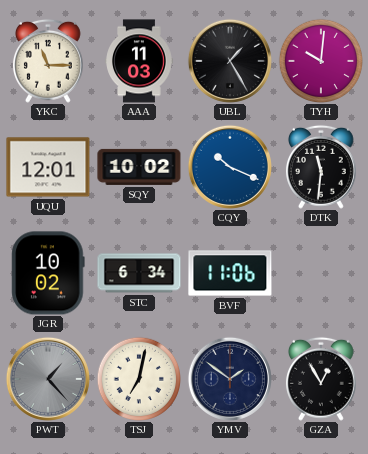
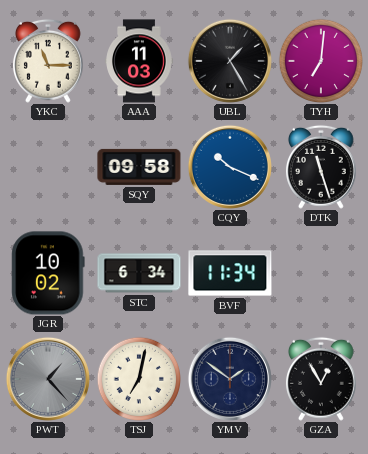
TYH: 10:01 -> 7:01
UQU: 12:01 -> none
SQY: 10:02 -> 09:58
DTK: 11:31 -> 11:27
BVF: 11:06 -> 11:34
